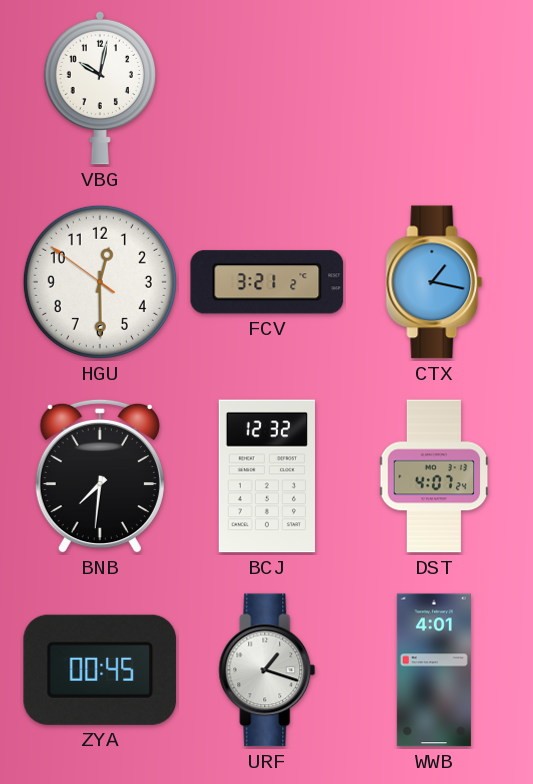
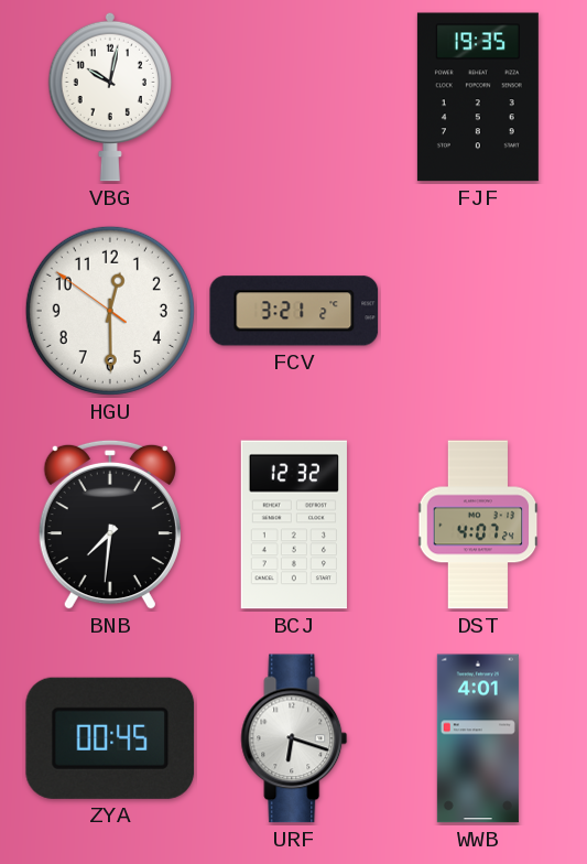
FJF: none -> 19:35
CTX: 1:17 -> none
URF: 1:18 -> 6:18
